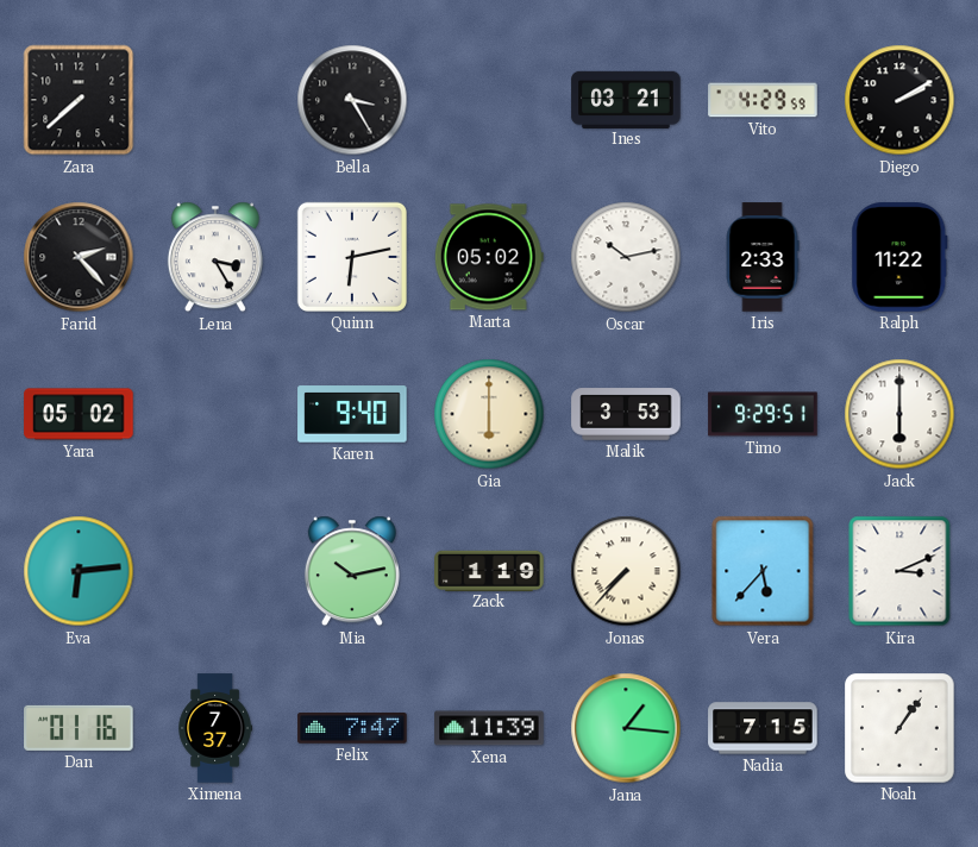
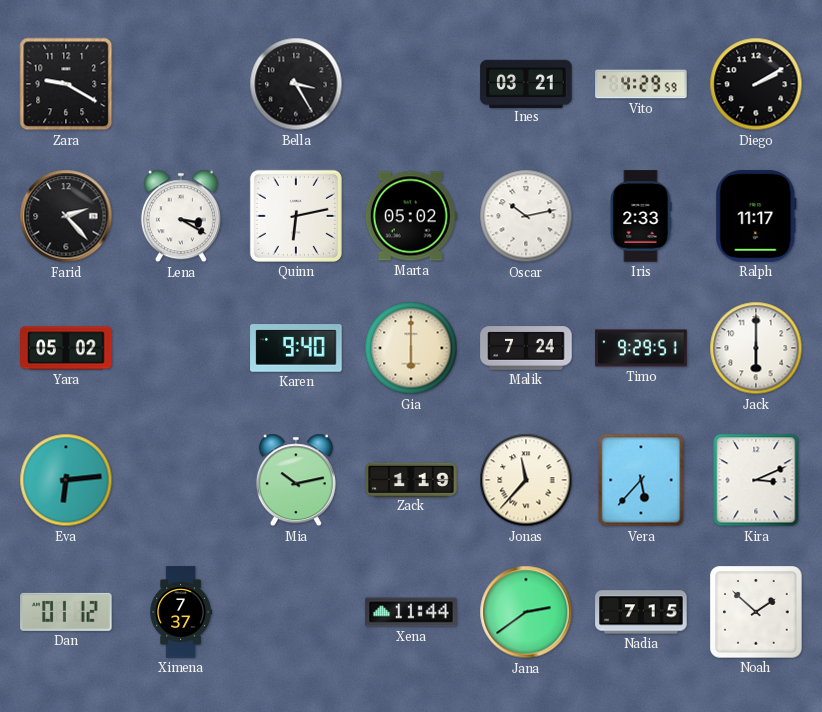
Zara: 7:38 -> 9:20
Lena: 3:25 -> 3:20
Ralph: 11:22 -> 11:17
Malik: 3:53 -> 7:24
Jonas: 7:37 -> 11:37
Dan: 01:16 -> 01:12
Felix: 7:47 -> none
Xena: 11:39 -> 11:44
Jana: 1:16 -> 2:39
Noah: 1:06 -> 1:52
